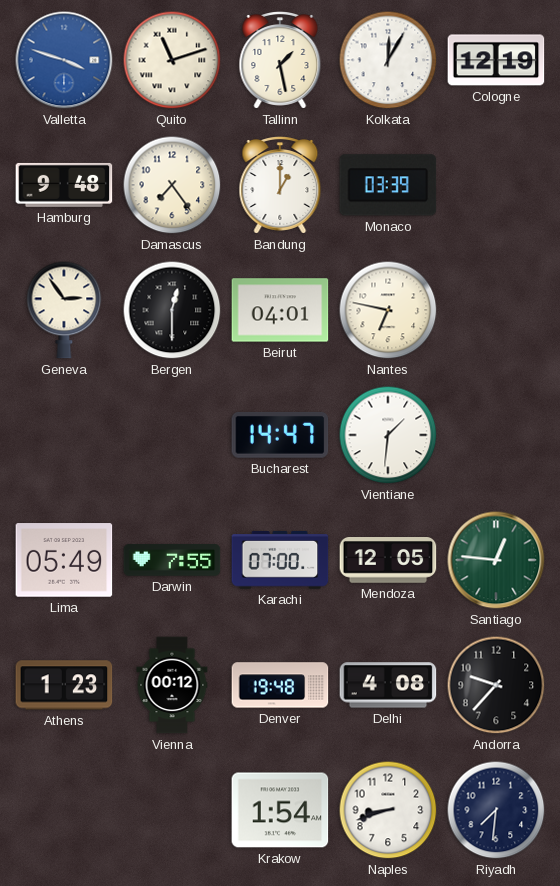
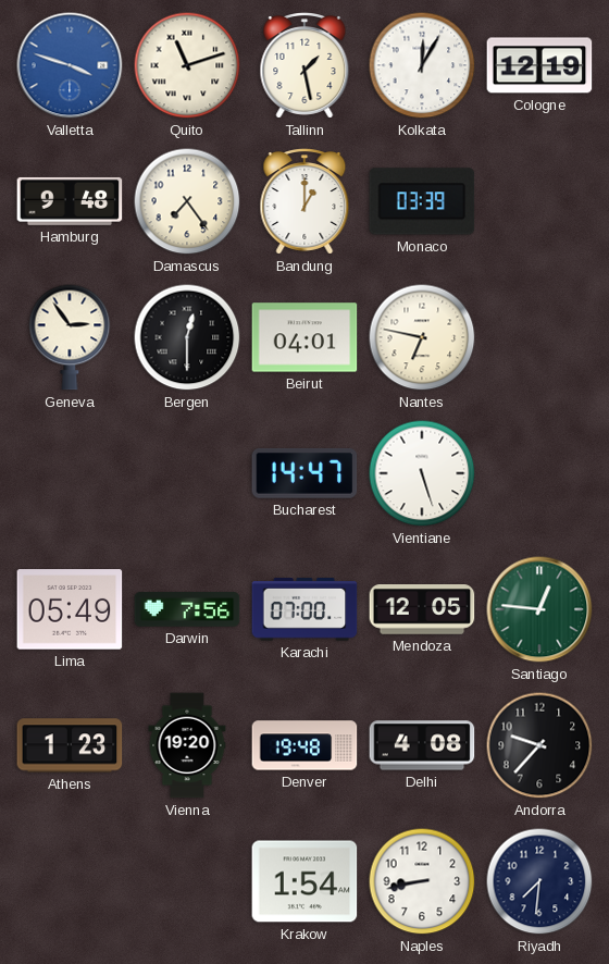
Vientiane: 1:31 -> 5:27
Darwin: 7:55 -> 7:56
Vienna: 00:12 -> 19:20
Naples: 8:42 -> 8:43
